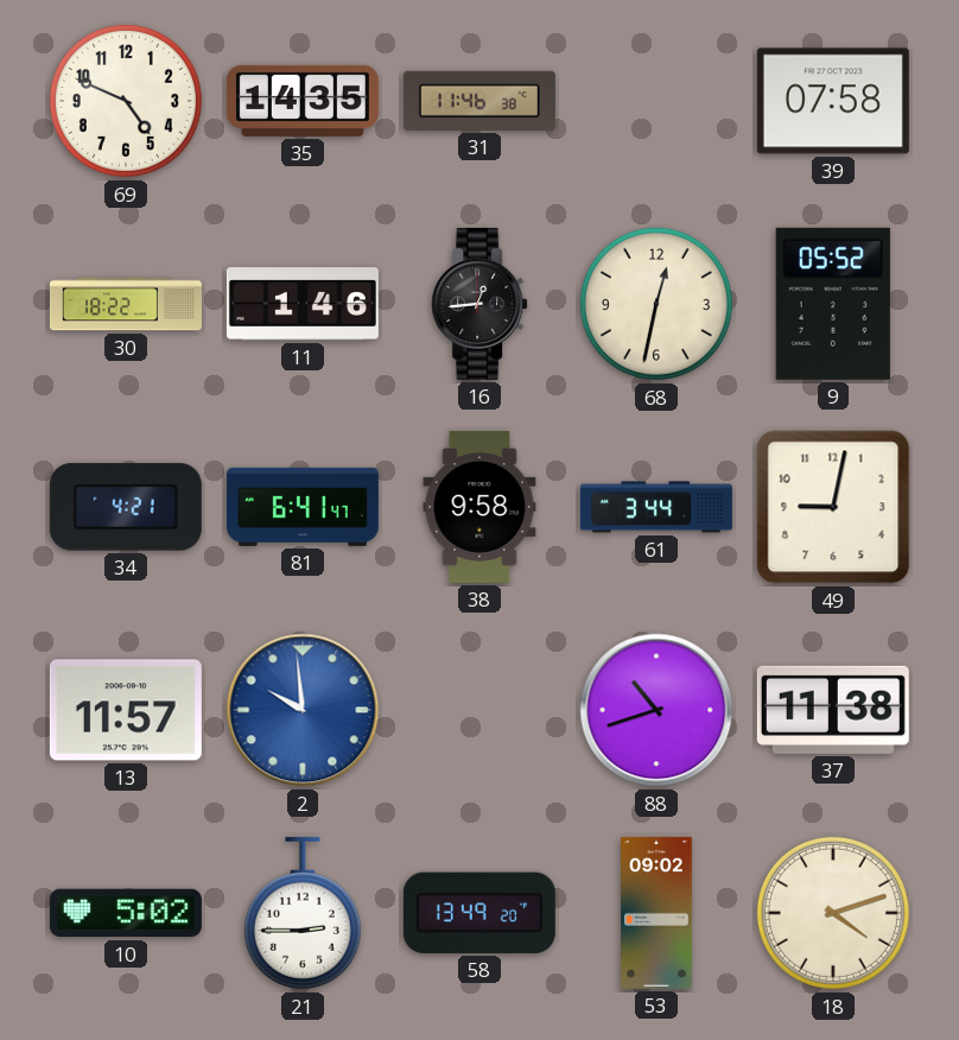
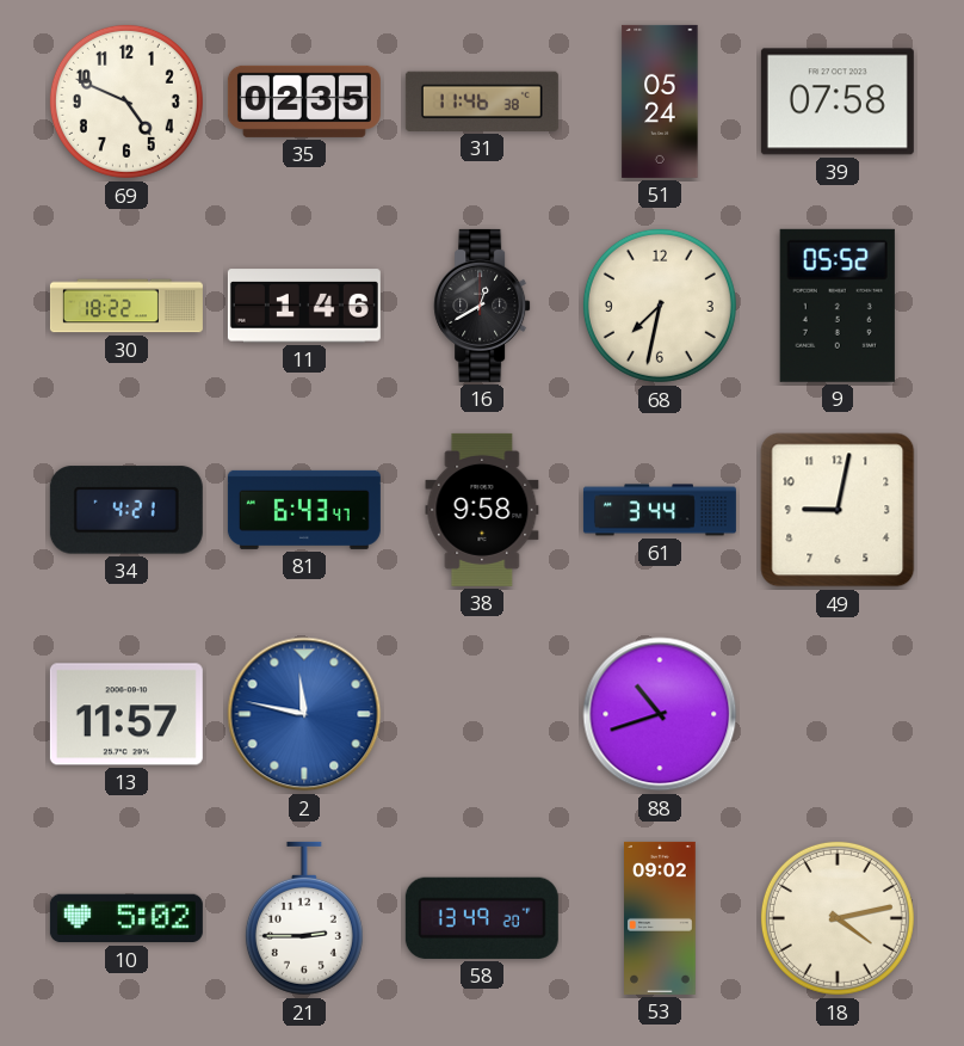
35: 14:35 -> 02:35
51: none -> 05:24
16: 12:44 -> 12:40
68: 12:32 -> 7:32
81: 6:41 -> 6:43
2: 9:59 -> 11:47
37: 11:38 -> none
18: 4:12 -> 4:13
